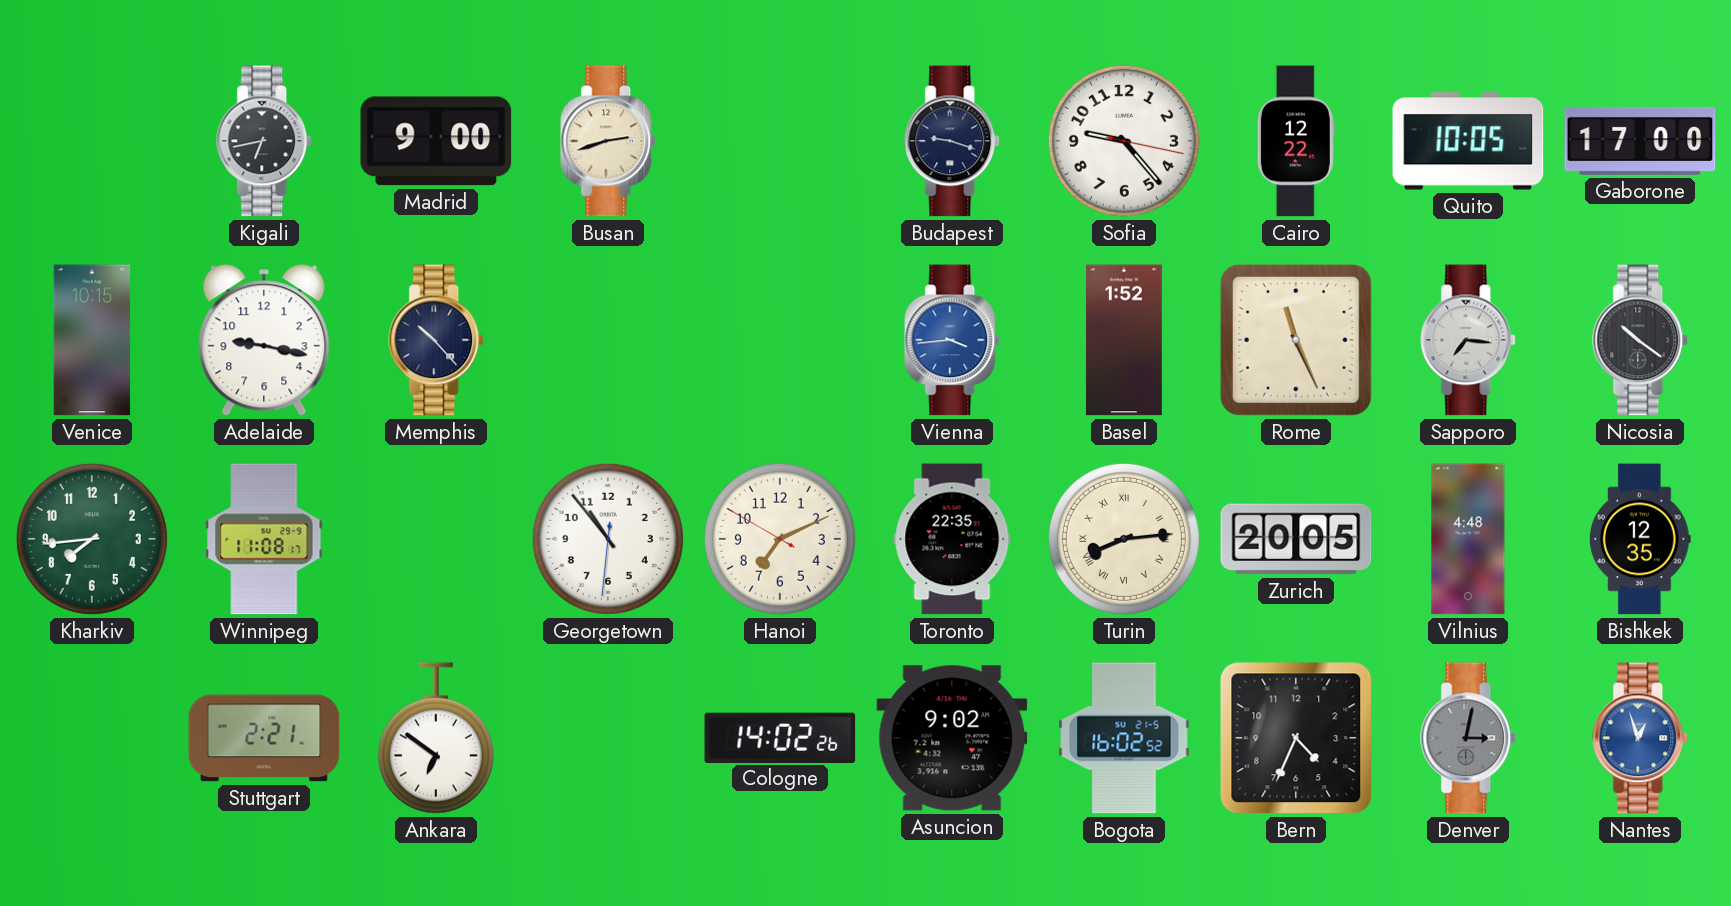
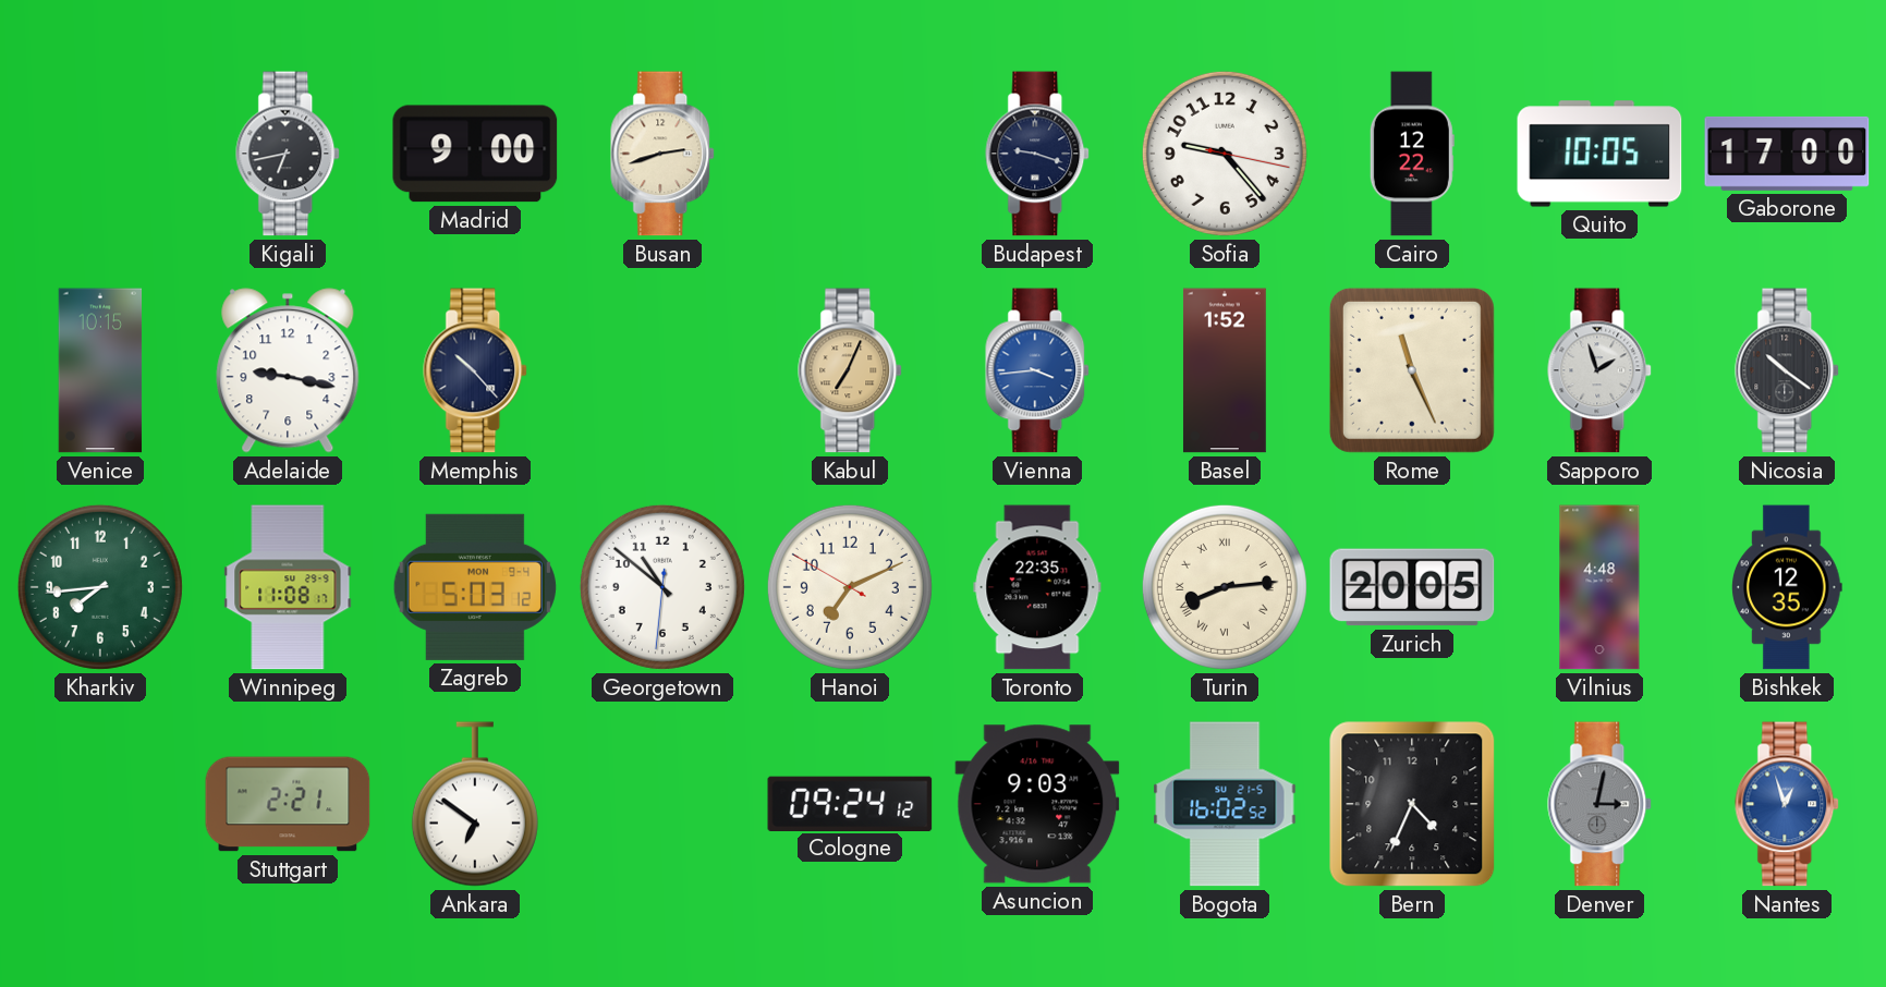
Kabul: none -> 7:04
Sapporo: 7:16 -> 1:57
Zagreb: none -> 5:03
Georgetown: 10:53 -> 10:51
Cologne: 14:02 -> 09:24
Asuncion: 9:02 -> 9:03
